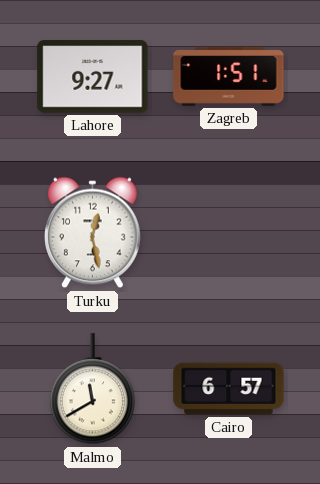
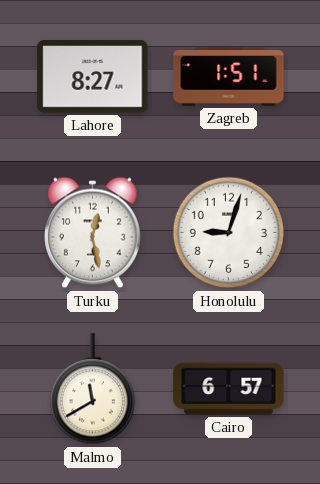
Lahore: 9:27 -> 8:27
Honolulu: none -> 9:03
